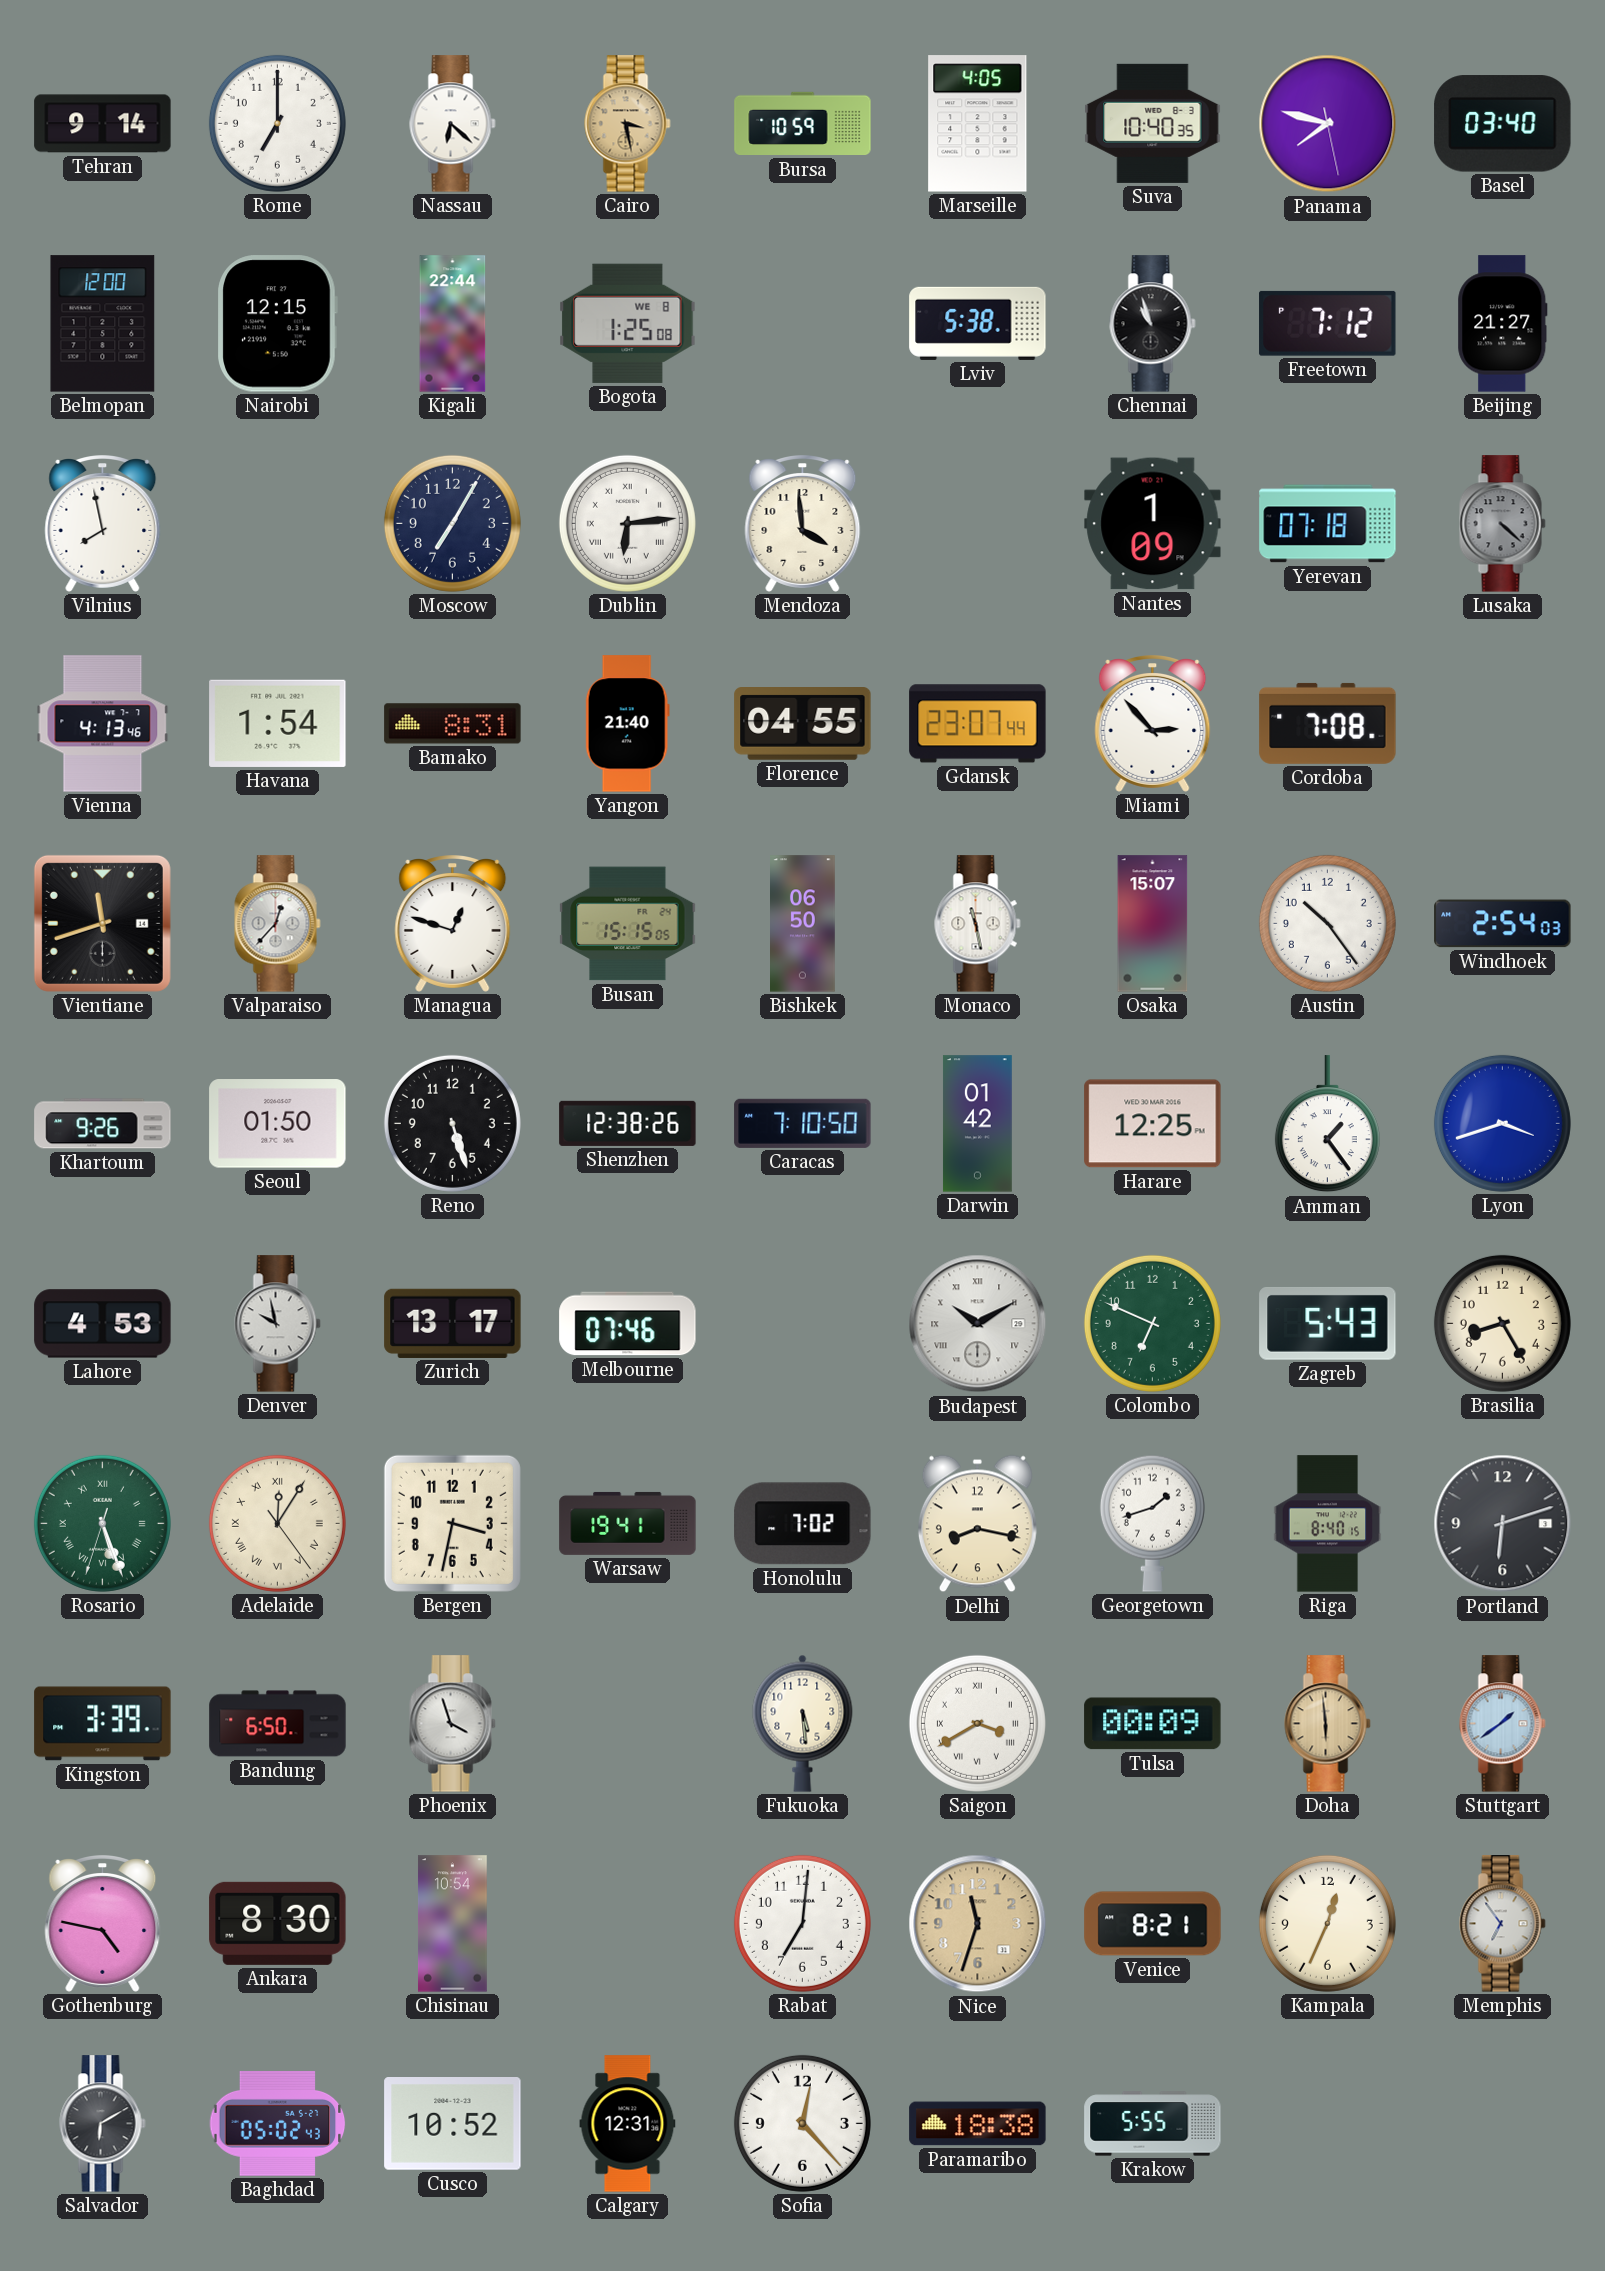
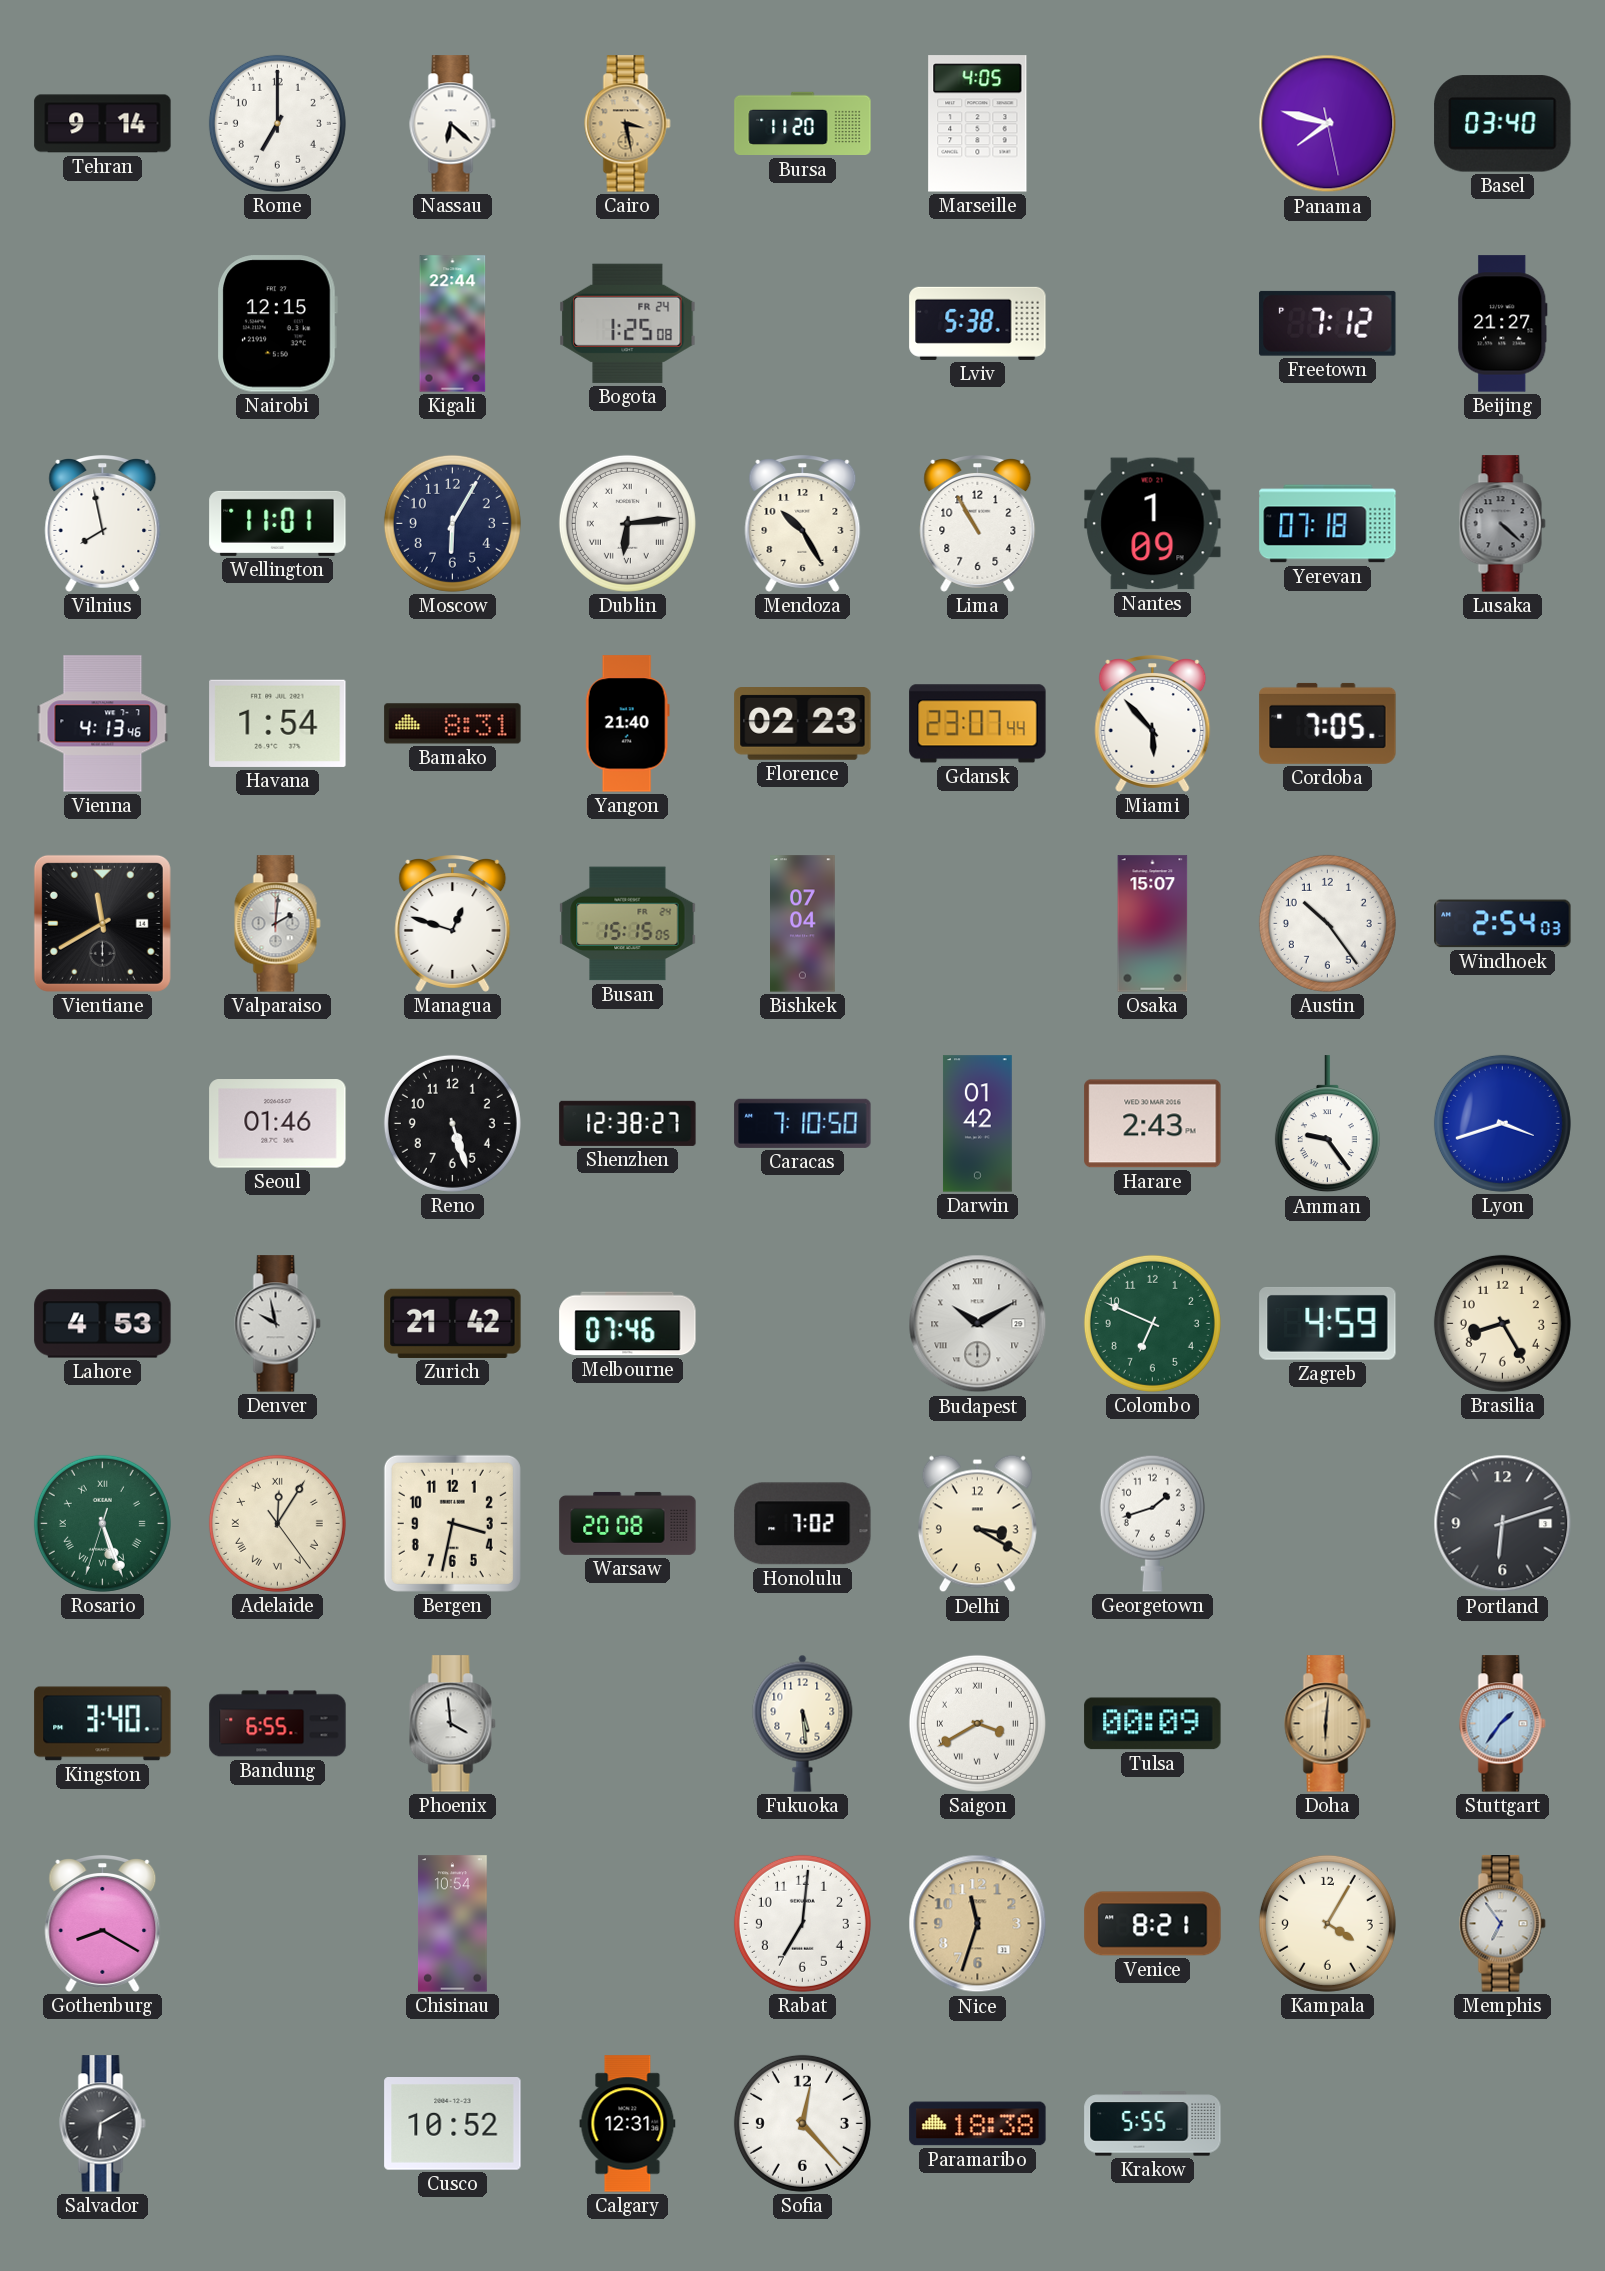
Bursa: 10:59 -> 11:20
Suva: 10:40 -> none
Belmopan: 12:00 -> none
Bogota date: WE 8 -> FR 24
Chennai: 10:57 -> none
Wellington: none -> 11:01
Moscow: 7:05 -> 6:05
Mendoza: 3:59 -> 10:25
Lima: none -> 10:55
Florence: 04:55 -> 02:23
Miami: 2:53 -> 5:53
Cordoba: 7:08 -> 7:05
Vientiane: 11:42 -> 11:40
Valparaiso: 12:37 -> 2:01
Bishkek: 06:50 -> 07:04
Monaco: 11:28 -> none
Khartoum: 9:26 -> none
Seoul: 01:50 -> 01:46
Shenzhen: 12:38:26 -> 12:38:27
Harare: 12:25 -> 2:43
Amman: 1:24 -> 9:24
Zurich: 13:17 -> 21:42
Zagreb: 5:43 -> 4:59
Warsaw: 19:41 -> 20:08
Delhi: 8:17 -> 3:20
Riga: 8:40 -> none
Kingston: 3:39 -> 3:40
Bandung: 6:50 -> 6:55
Phoenix: 3:57 -> 3:59
Doha: 5:59 -> 6:01
Stuttgart: 1:39 -> 1:36
Gothenburg: 4:47 -> 8:20
Ankara: 8:30 -> none
Kampala: 12:34 -> 4:05
Baghdad: 05:02 -> none
